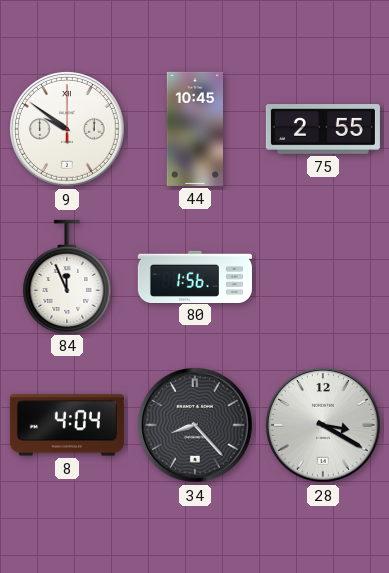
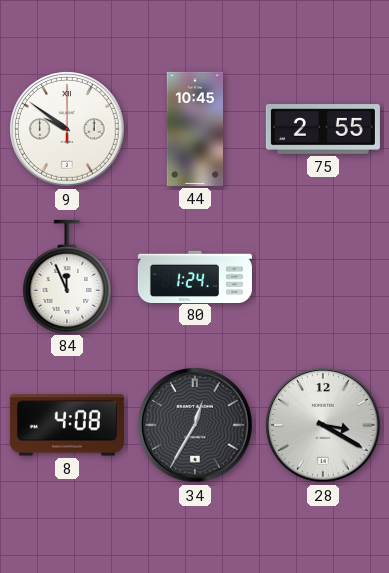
80: 1:56 -> 1:24
8: 4:04 -> 4:08
34: 8:23 -> 12:35
